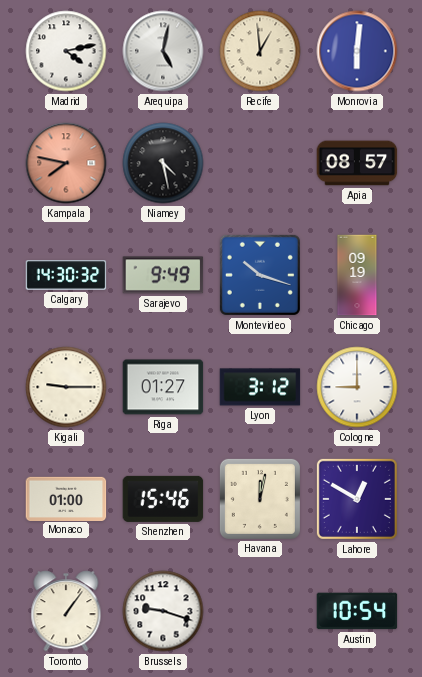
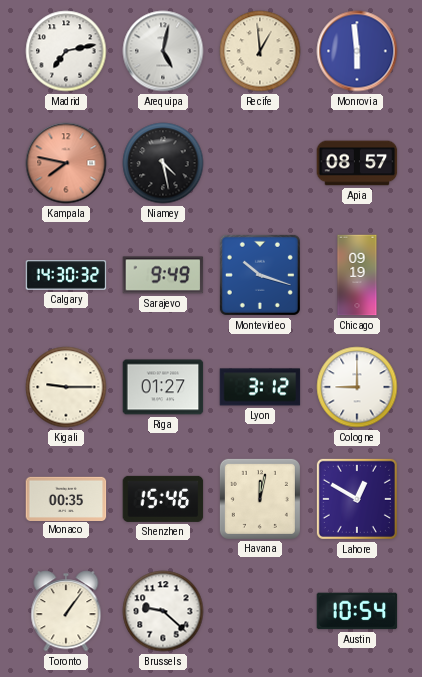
Madrid: 4:13 -> 7:13
Monrovia: 6:01 -> 5:59
Monaco: 01:00 -> 00:35
Brussels: 9:18 -> 9:22
